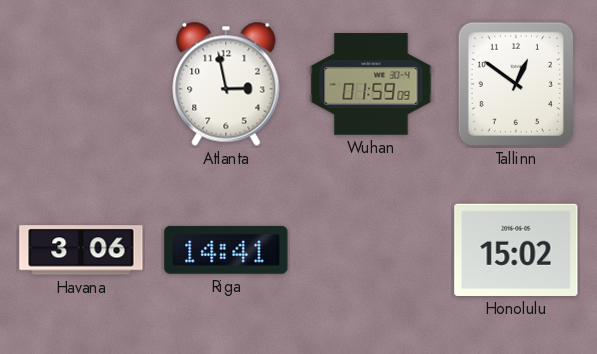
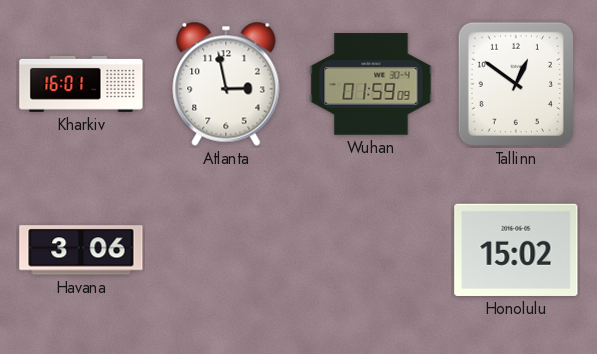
Kharkiv: none -> 16:01
Riga: 14:41 -> none
